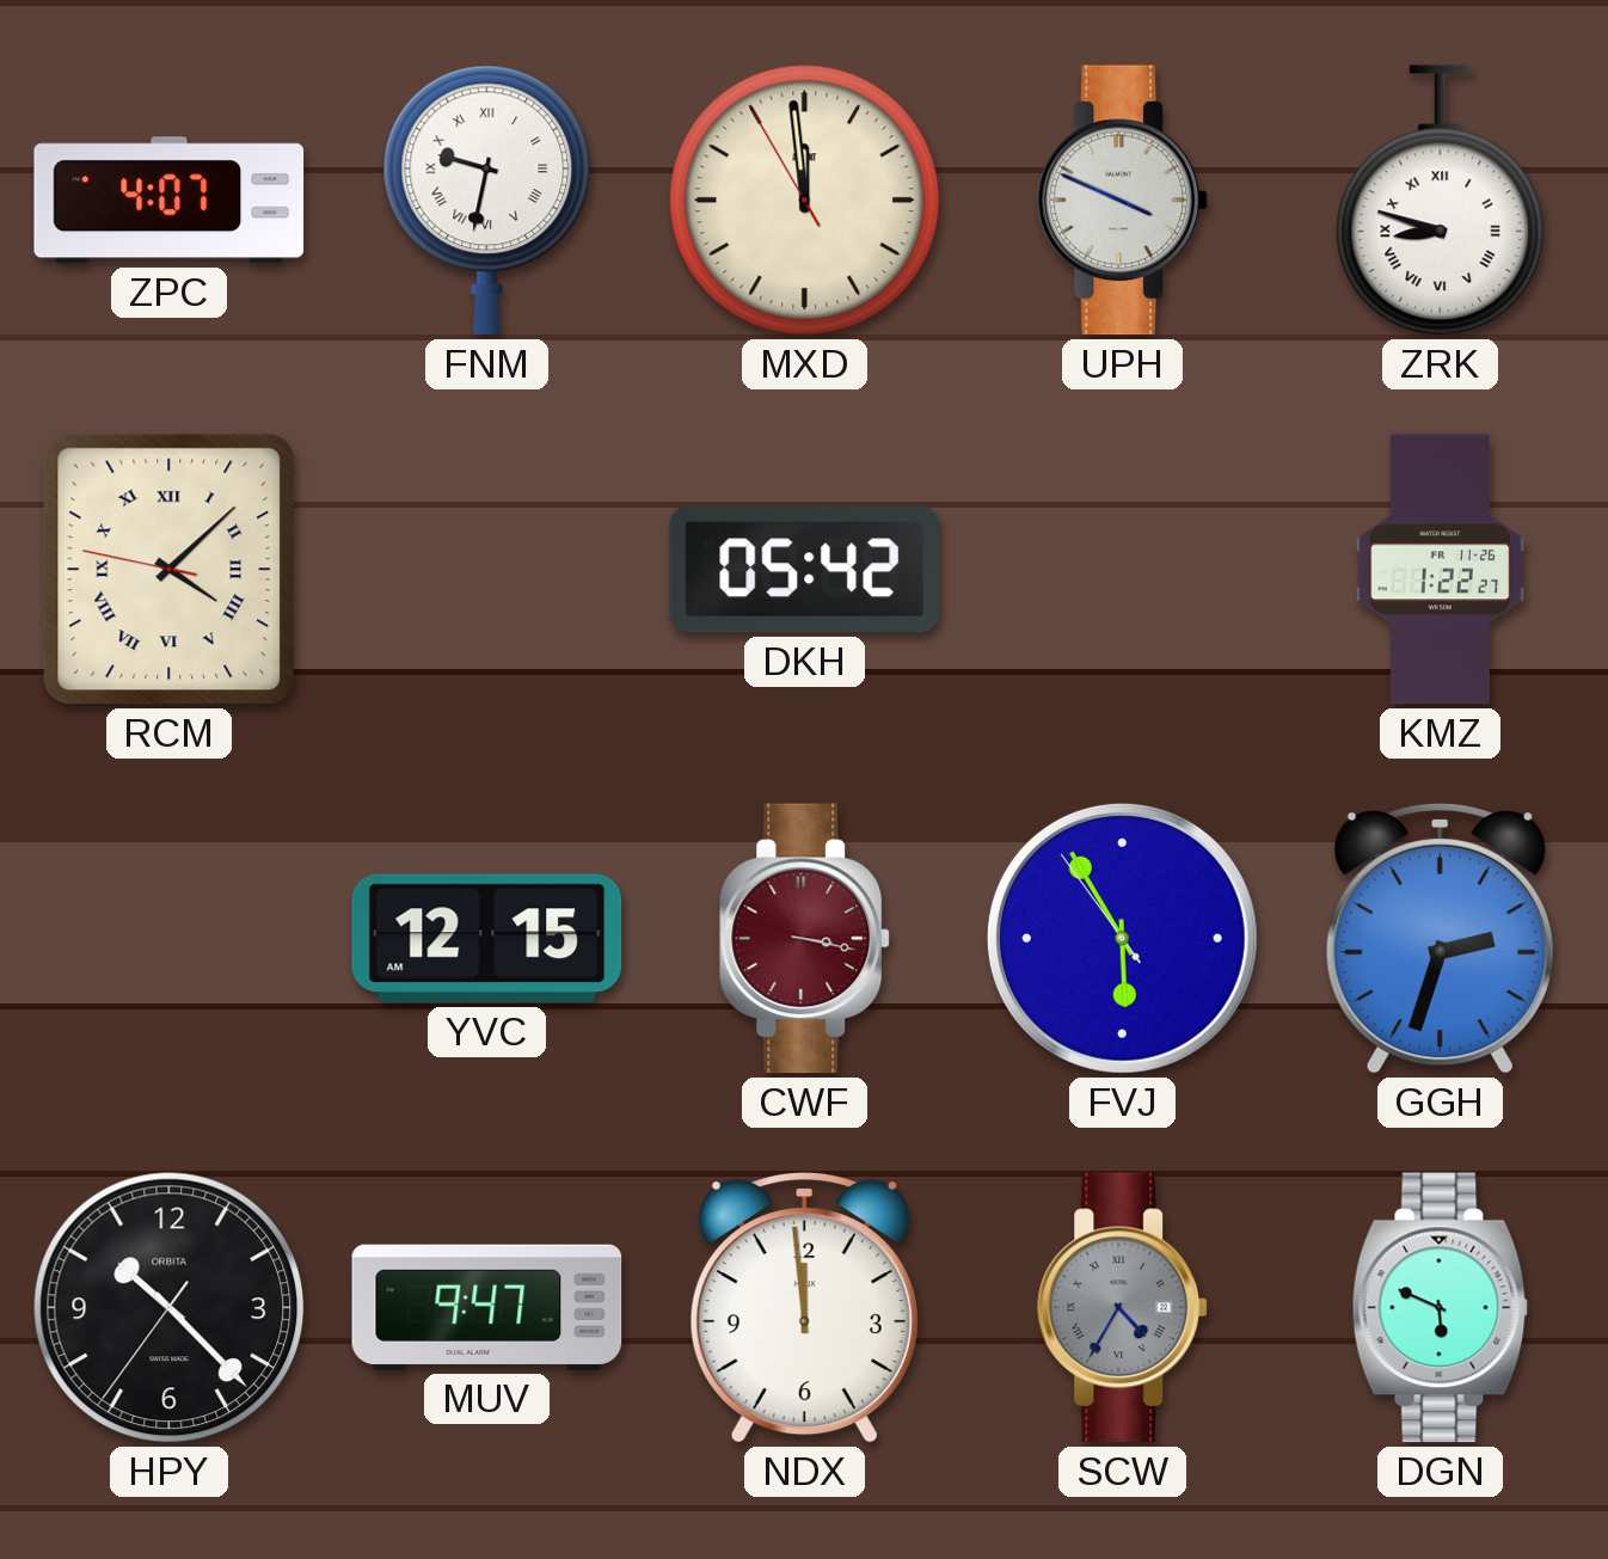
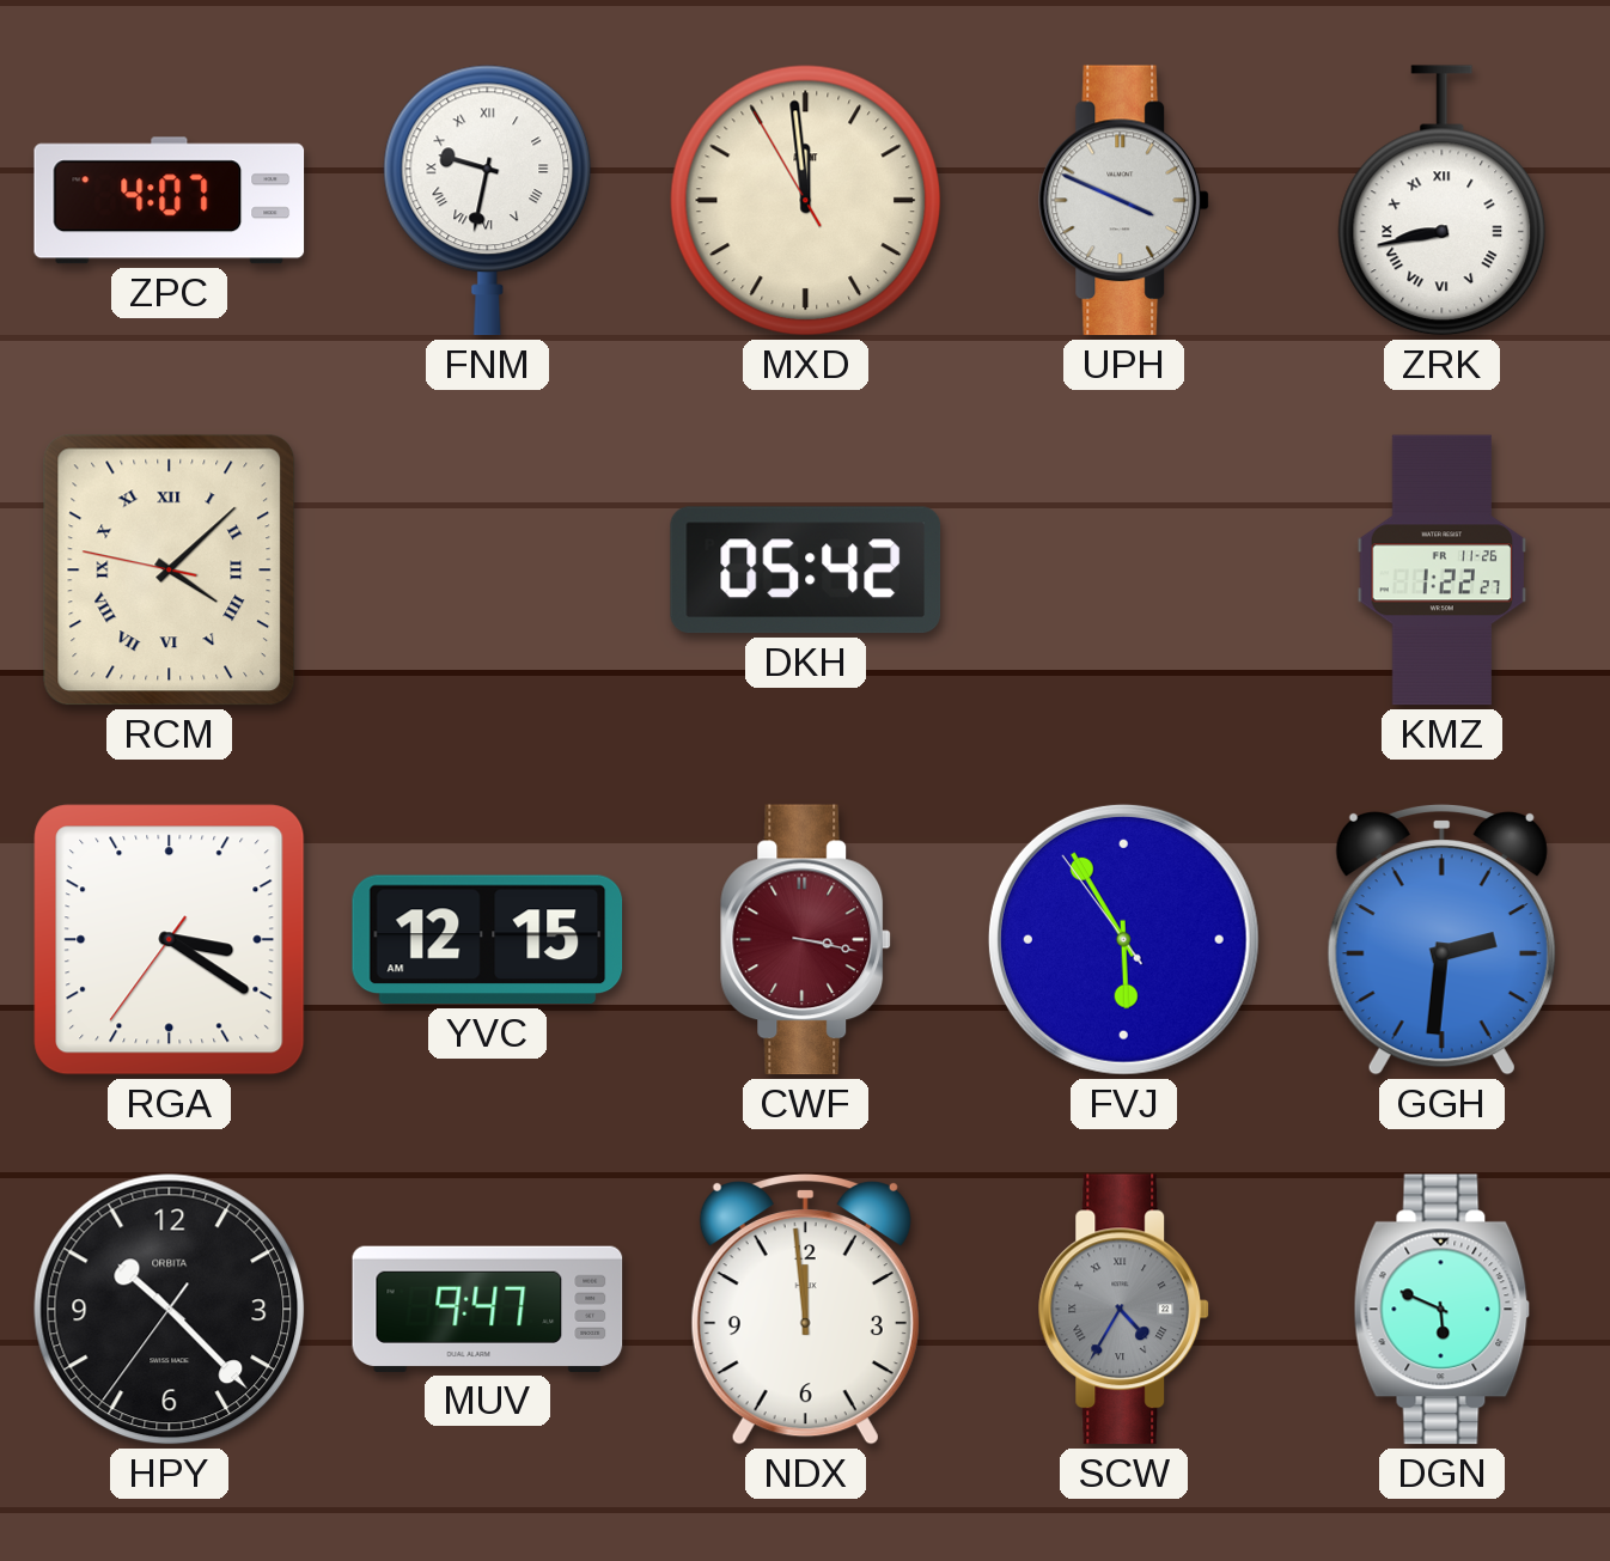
ZRK: 8:48 -> 8:43
RGA: none -> 3:20
GGH: 2:33 -> 2:31
